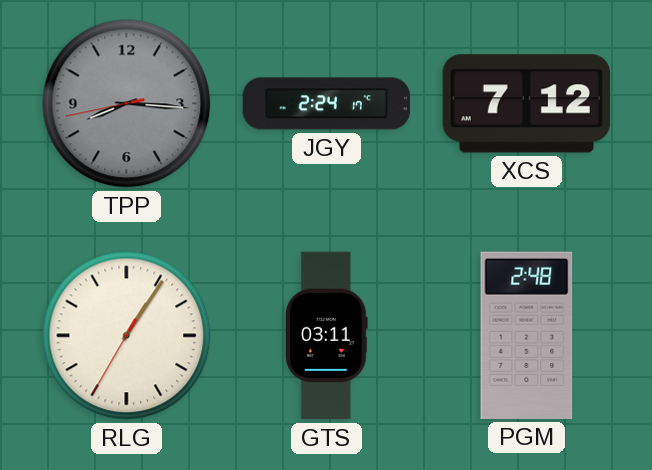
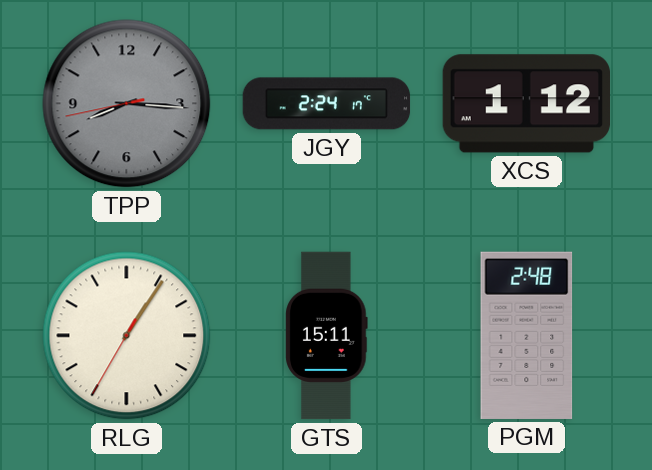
XCS: 7:12 -> 1:12
GTS: 03:11 -> 15:11
